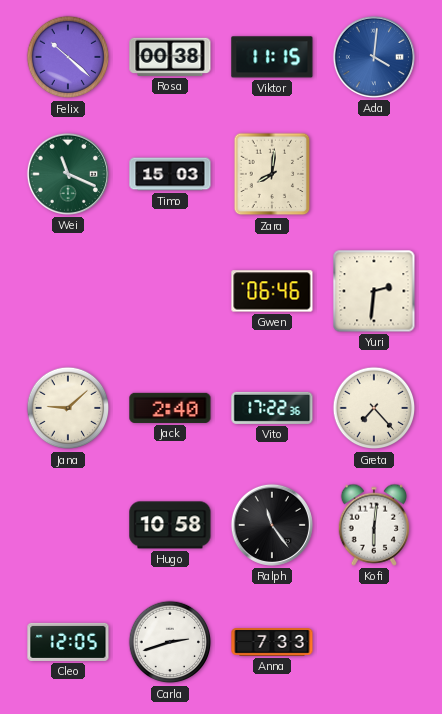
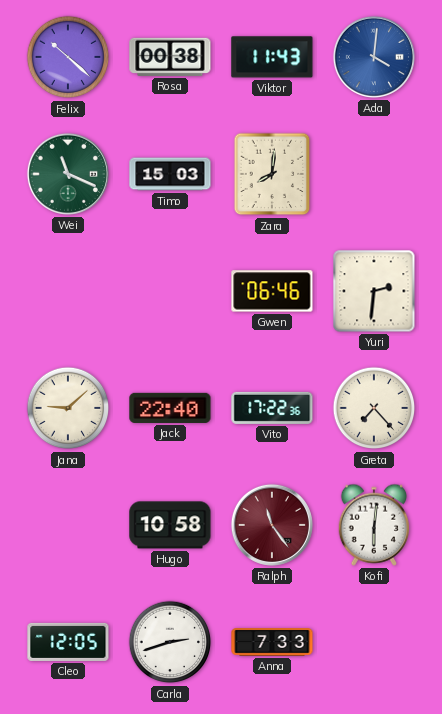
Viktor: 11:15 -> 11:43
Jack: 2:40 -> 22:40
Ralph dial: black -> burgundy
